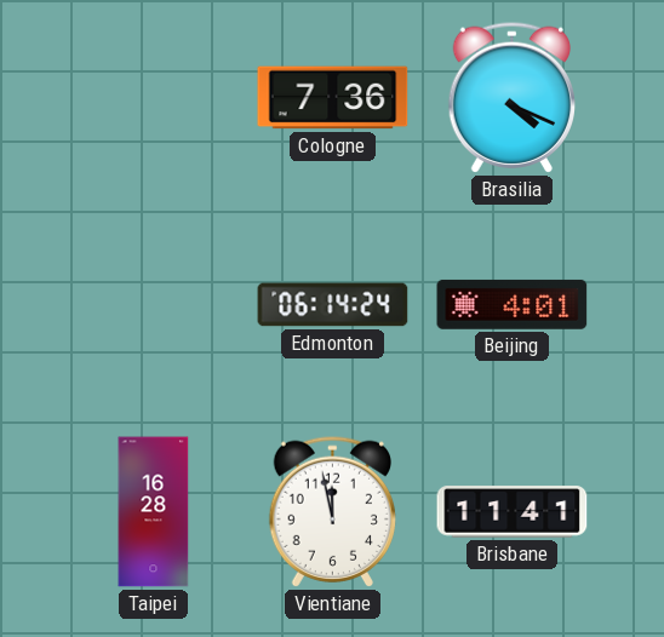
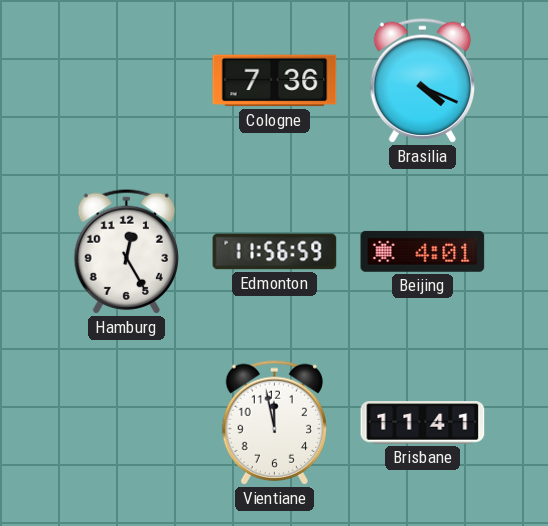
Hamburg: none -> 12:25
Edmonton: 06:14 -> 11:56
Taipei: 16:28 -> none
